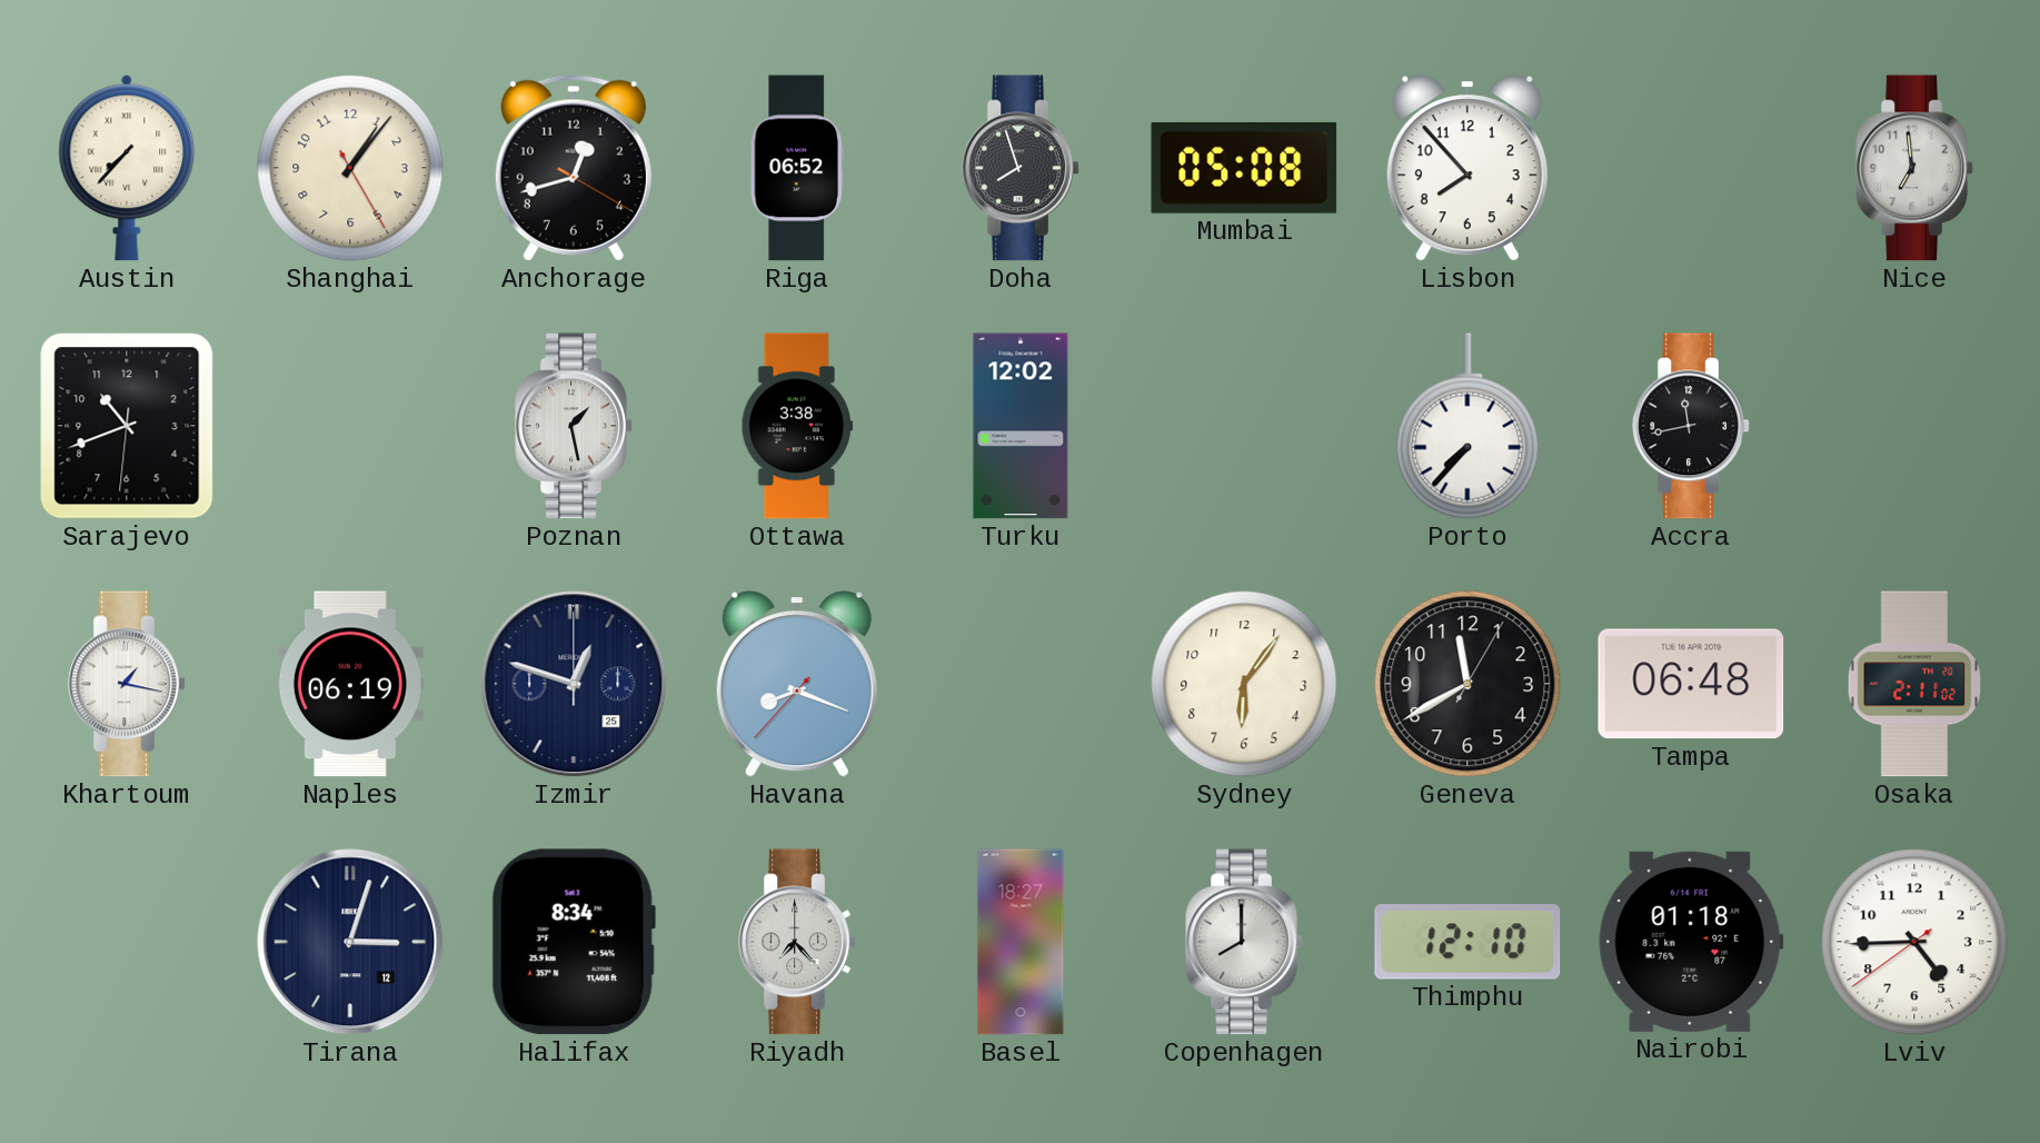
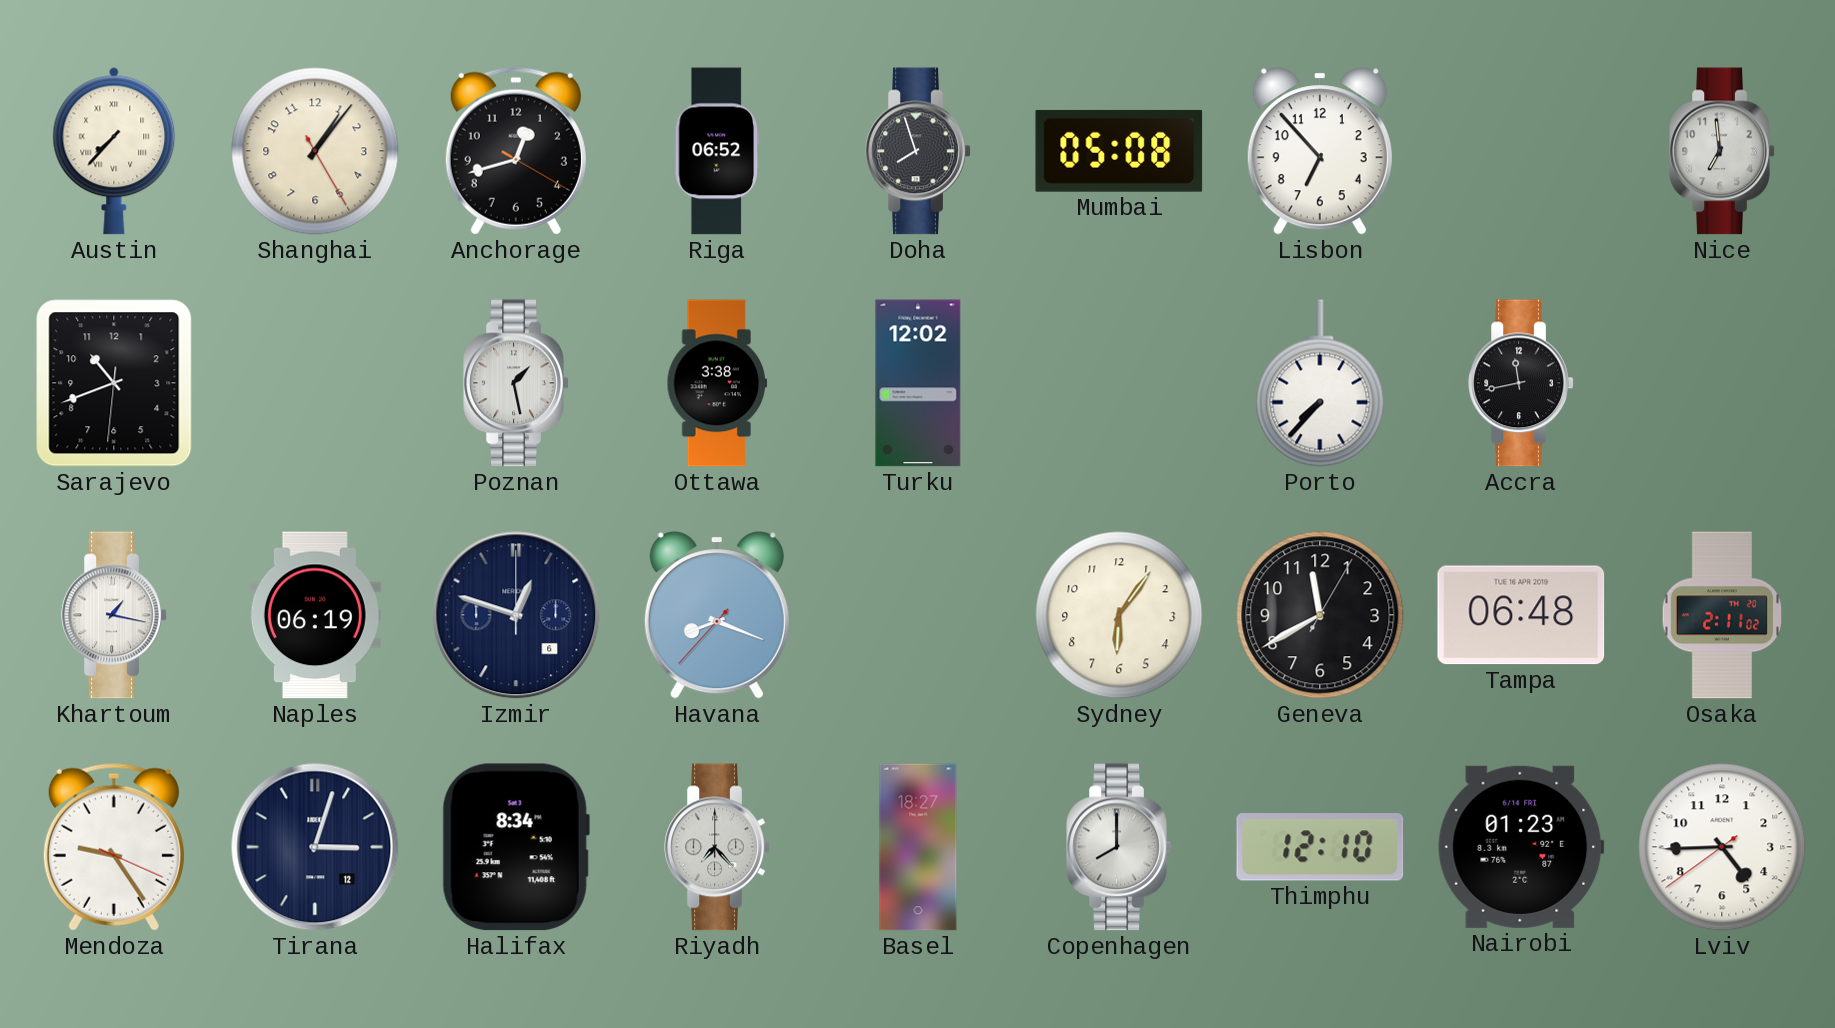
Lisbon: 7:53 -> 6:53
Izmir date: 25 -> 6
Mendoza: none -> 9:24
Nairobi: 01:18 -> 01:23
